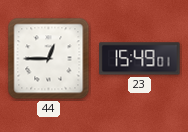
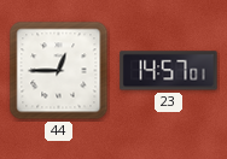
23: 15:49 -> 14:57
